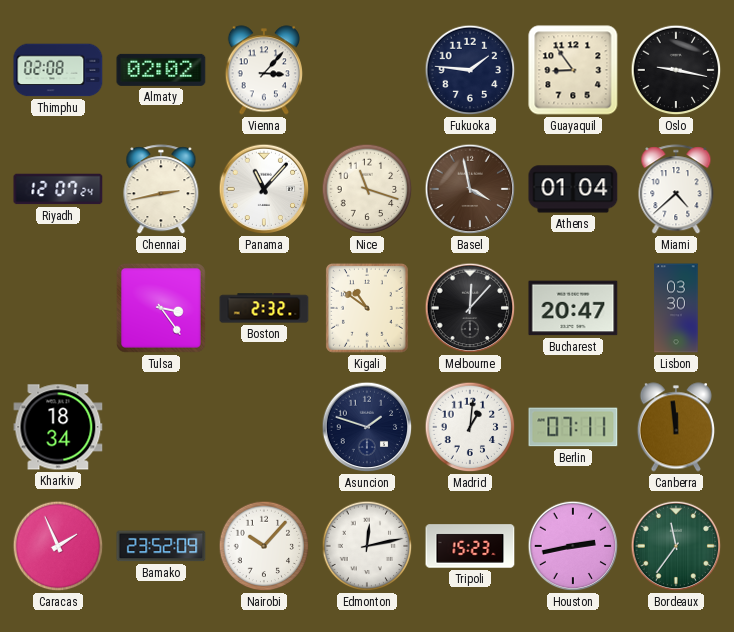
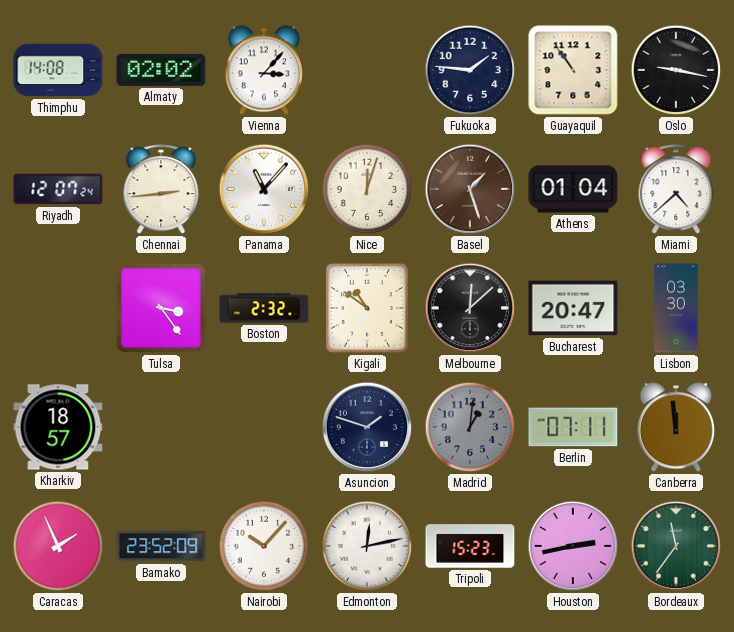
Thimphu: 02:08 -> 14:08
Guayaquil: 8:54 -> 10:54
Chennai: 2:43 -> 2:44
Nice: 11:18 -> 12:03
Basel: 3:58 -> 1:27
Melbourne: 12:07 -> 12:08
Kharkiv: 18:34 -> 18:57
Madrid dial: white -> grey
